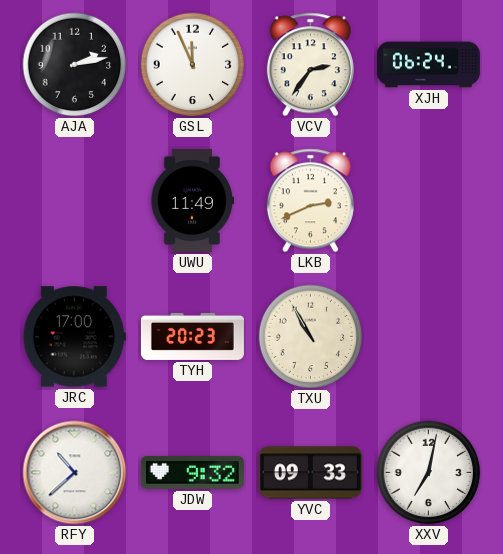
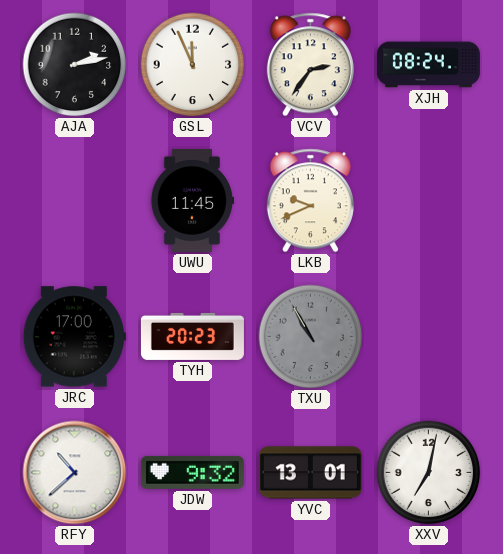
XJH: 06:24 -> 08:24
UWU: 11:49 -> 11:45
LKB: 2:41 -> 9:41
TXU dial: cream -> grey
YVC: 09:33 -> 13:01
